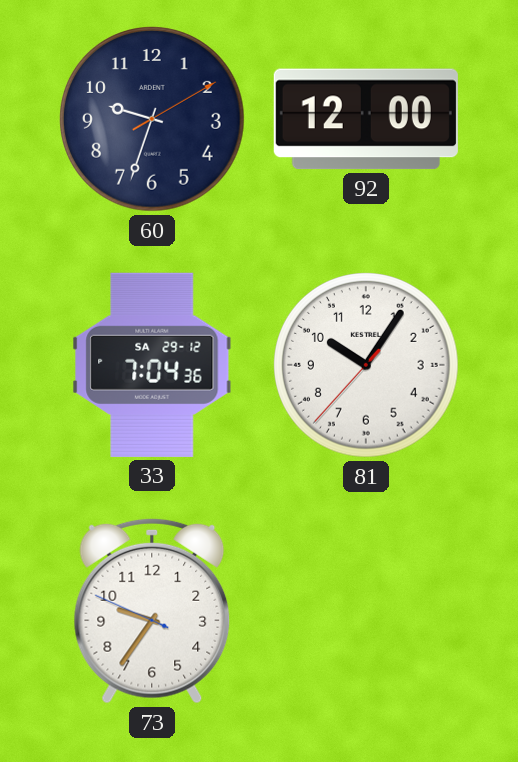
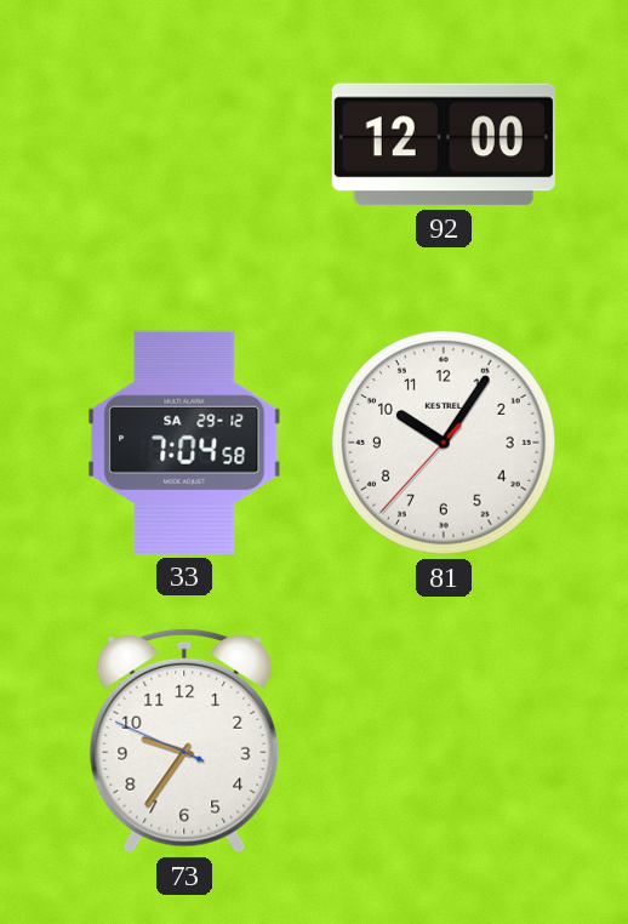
60: 9:33 -> none
33: 7:04:36 -> 7:04:58
